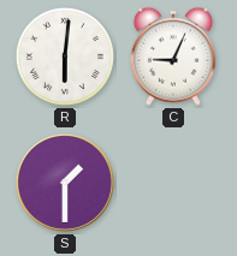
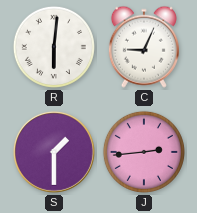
J: none -> 2:44
